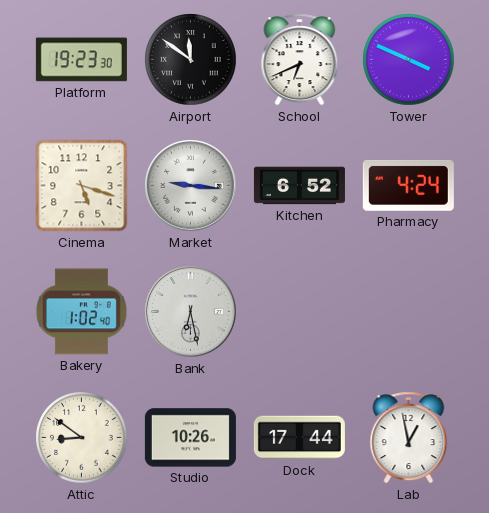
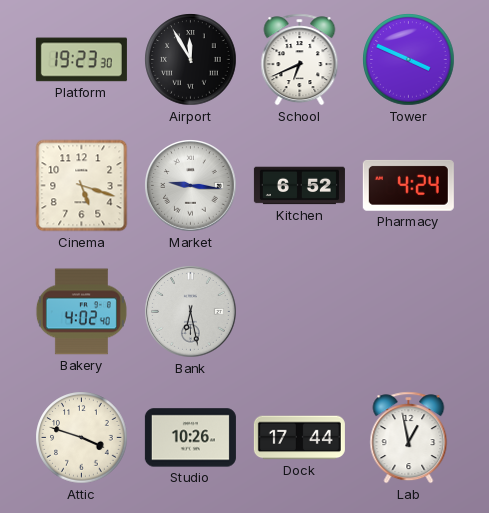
Airport: 11:51 -> 11:55
Bakery: 1:02 -> 4:02
Attic: 8:51 -> 3:48
